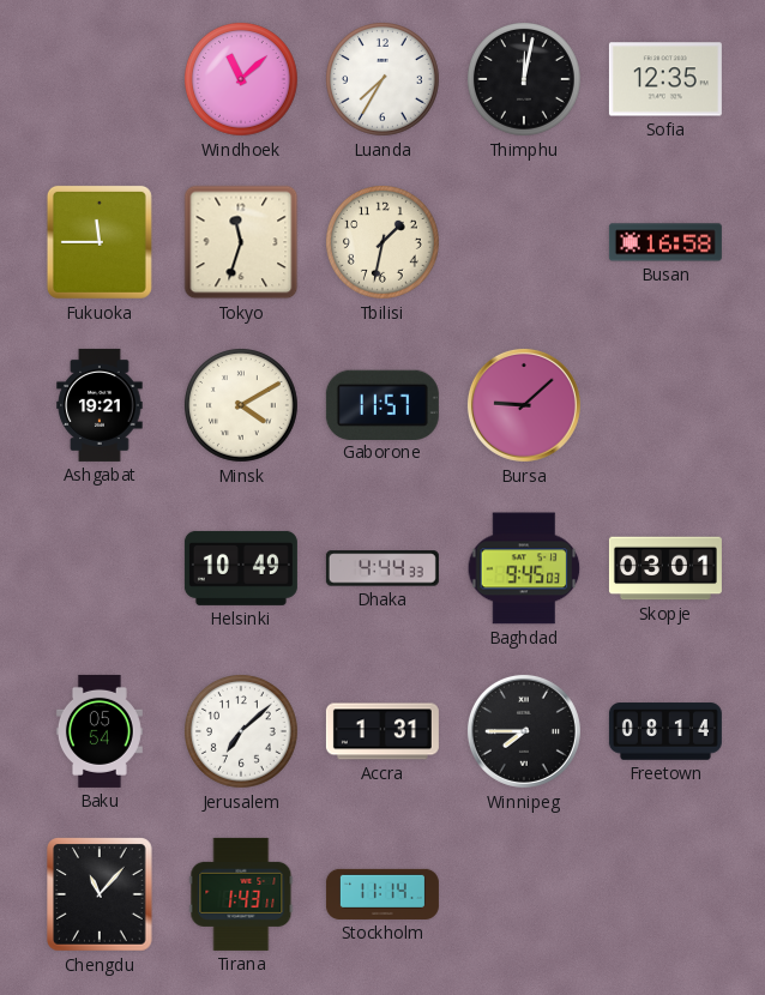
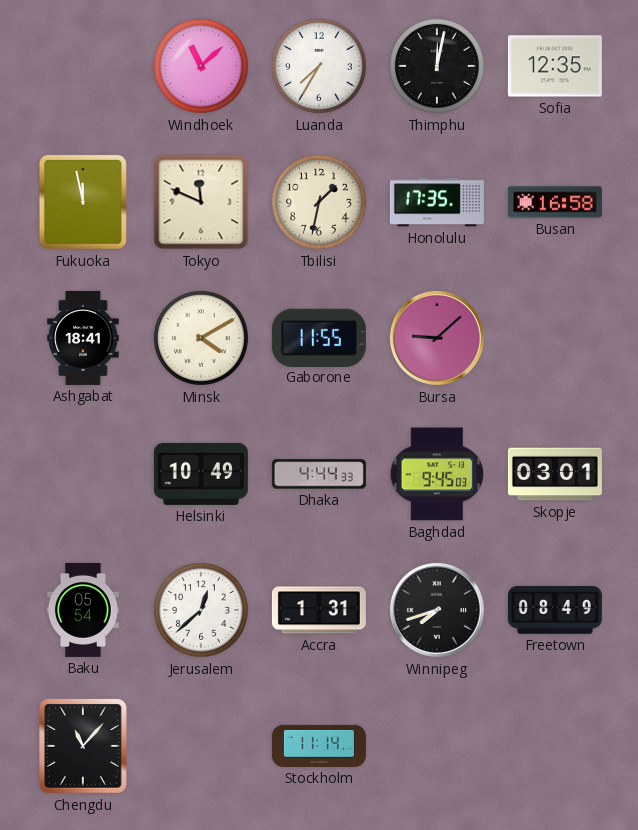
Fukuoka: 11:45 -> 11:58
Tokyo: 11:33 -> 11:49
Honolulu: none -> 17:35
Ashgabat: 19:21 -> 18:41
Gaborone: 11:57 -> 11:55
Jerusalem: 7:08 -> 12:38
Winnipeg: 7:45 -> 7:42
Freetown: 08:14 -> 08:49
Tirana: 1:43 -> none
